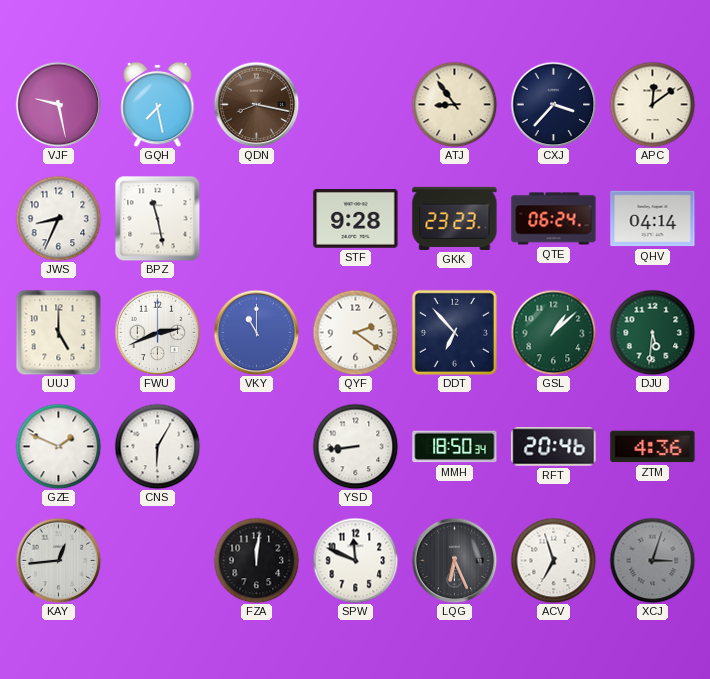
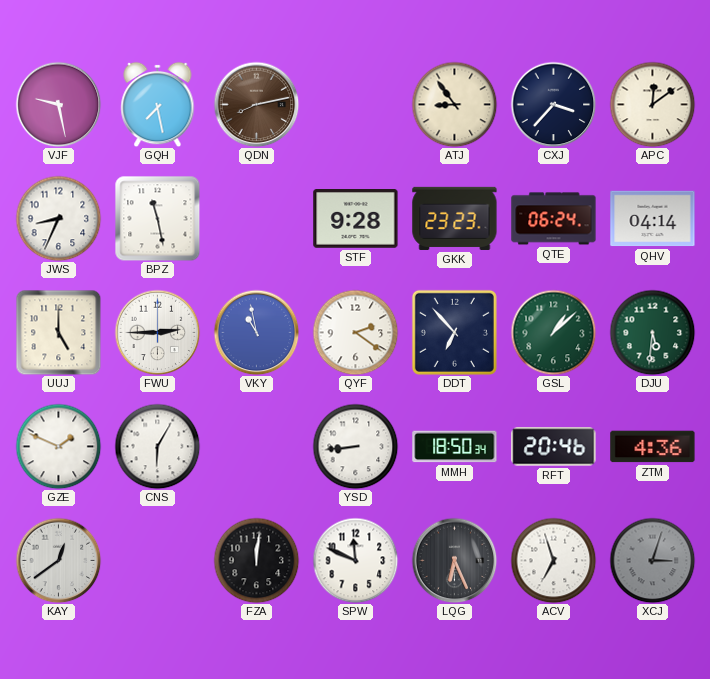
QDN: 8:17 -> 8:13
FWU: 2:41 -> 2:45
VKY: 11:00 -> 10:58
KAY: 12:44 -> 12:39
